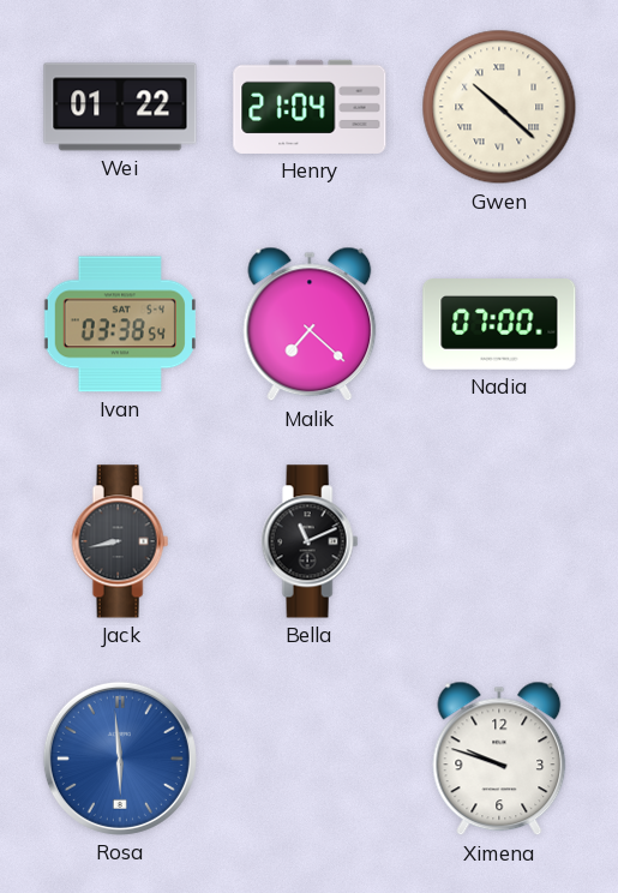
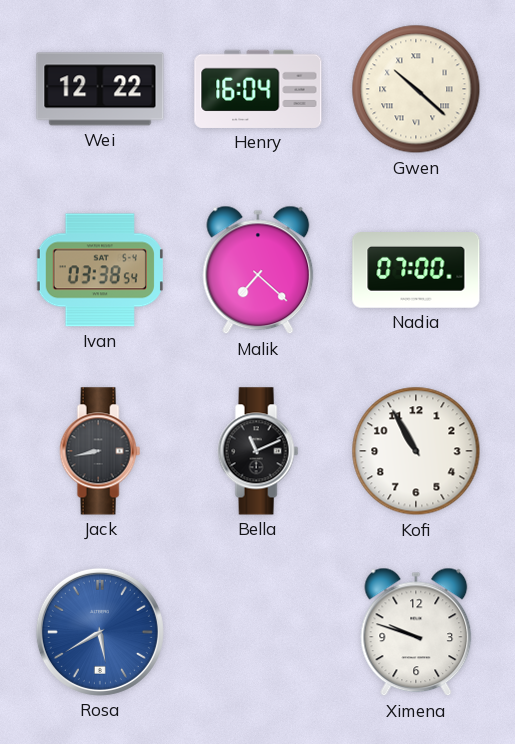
Wei: 01:22 -> 12:22
Henry: 21:04 -> 16:04
Kofi: none -> 10:55
Rosa: 5:59 -> 5:40
